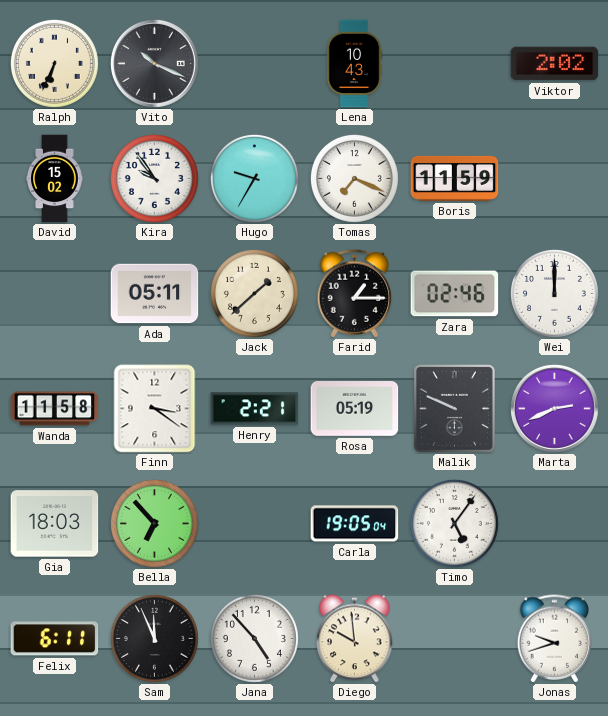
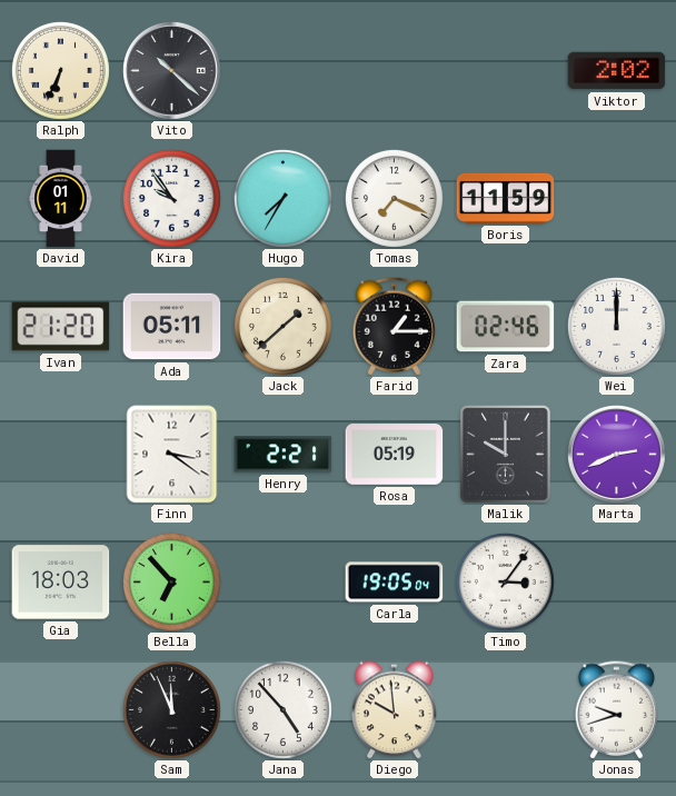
Vito: 10:19 -> 10:22
Lena: 10:43 -> none
David: 15:02 -> 01:11
Hugo: 9:35 -> 7:35
Ivan: none -> 21:20
Wanda: 11:58 -> none
Malik: 9:49 -> 10:00
Timo: 5:06 -> 3:06
Felix: 6:11 -> none
